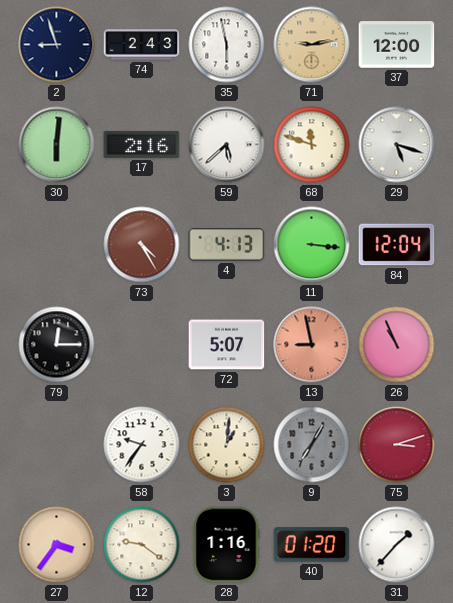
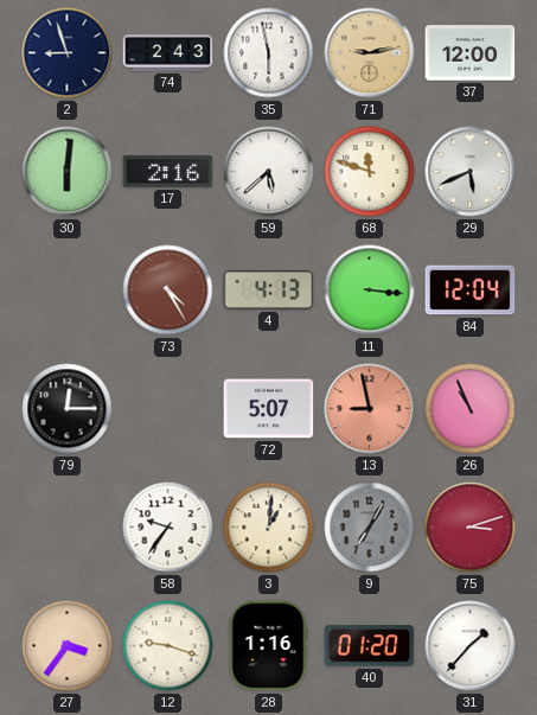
29: 5:18 -> 5:41
12: 9:21 -> 9:18
